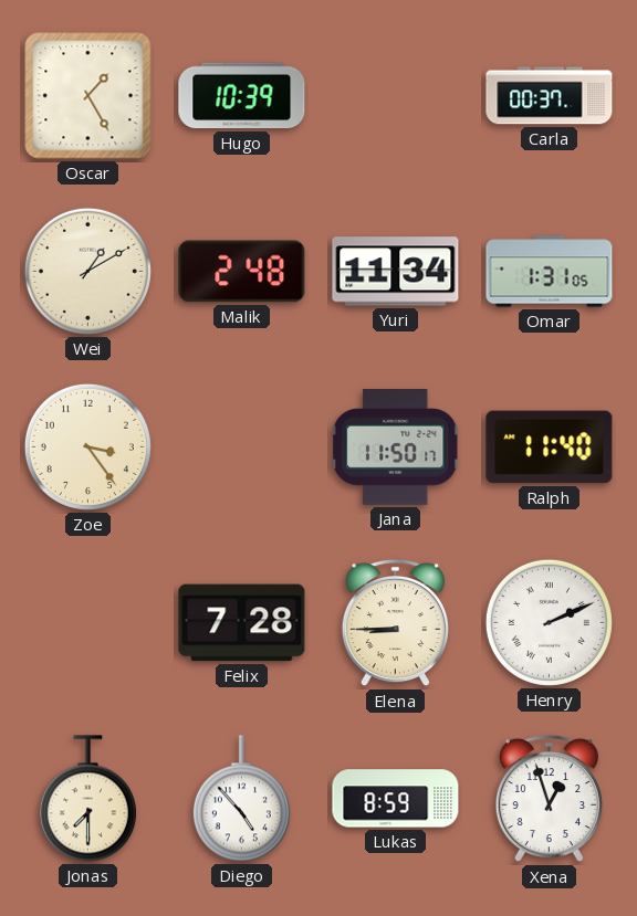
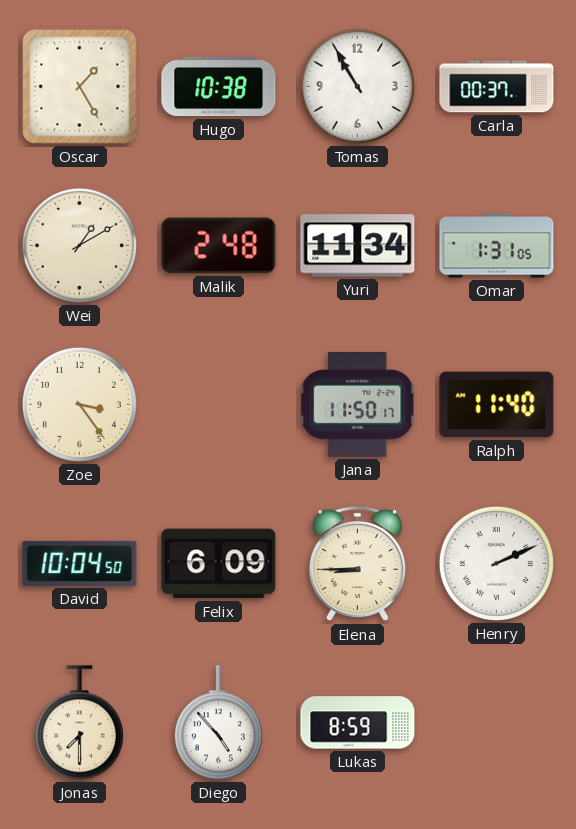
Hugo: 10:39 -> 10:38
Tomas: none -> 10:55
David: none -> 10:04
Felix: 7:28 -> 6:09
Xena: 12:57 -> none
